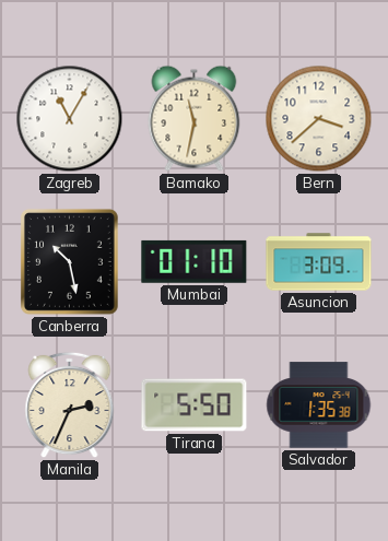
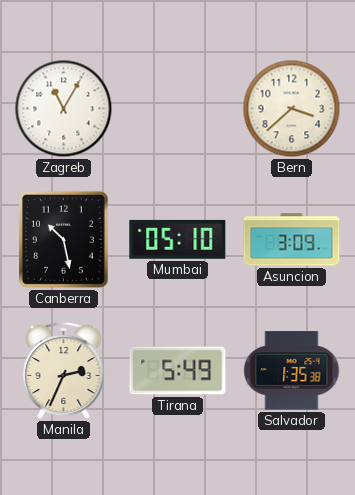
Bamako: 11:32 -> none
Mumbai: 01:10 -> 05:10
Tirana: 5:50 -> 5:49
